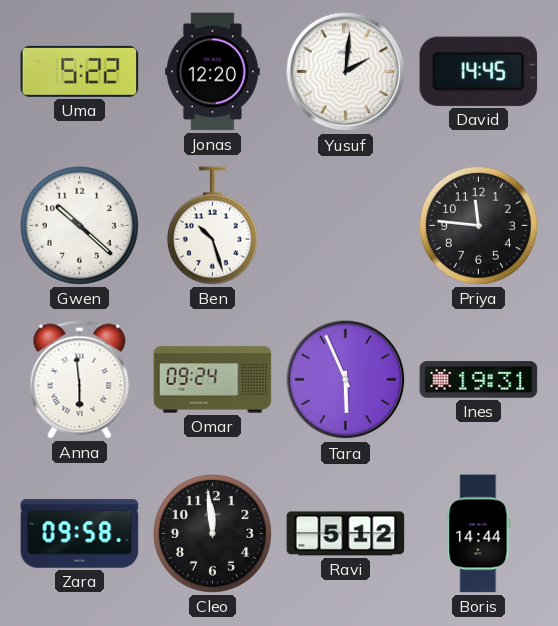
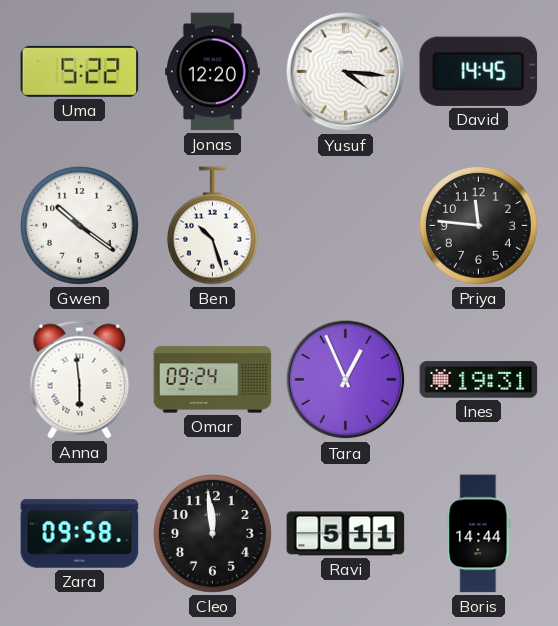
Yusuf: 2:01 -> 4:16
Gwen: 10:22 -> 10:21
Tara: 5:56 -> 12:56
Ravi: 5:12 -> 5:11
